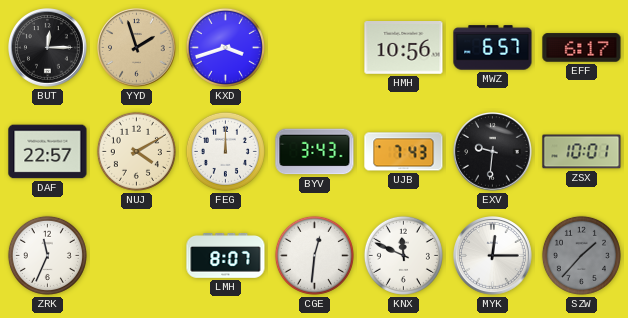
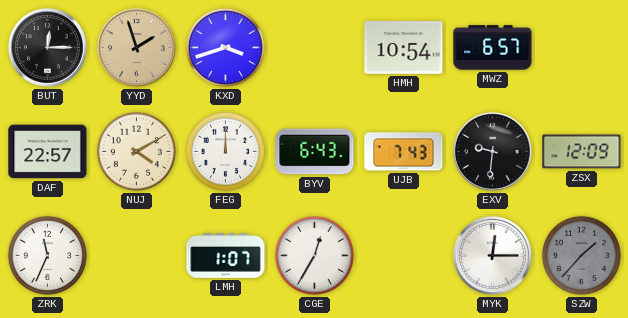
HMH: 10:56 -> 10:54
EFF: 6:17 -> none
BYV: 3:43 -> 6:43
ZSX: 10:01 -> 12:09
LMH: 8:07 -> 1:07
CGE: 12:31 -> 12:35
KNX: 11:49 -> none
